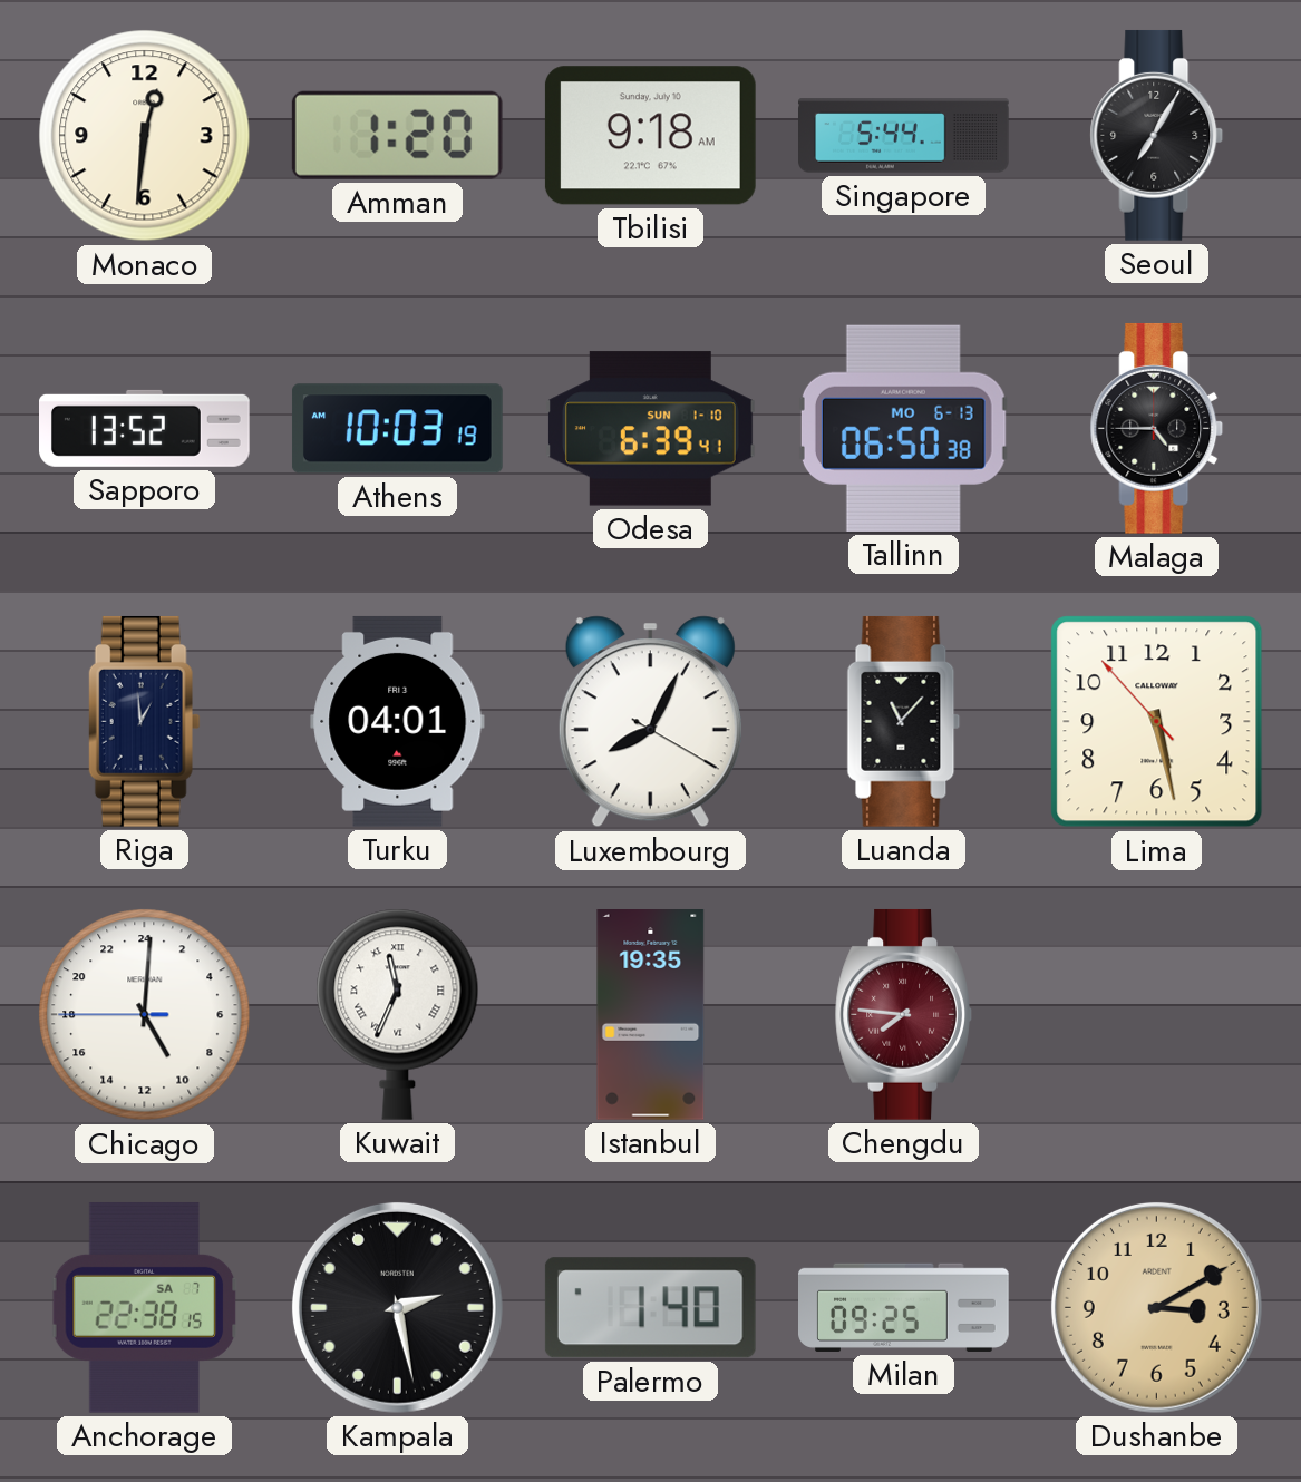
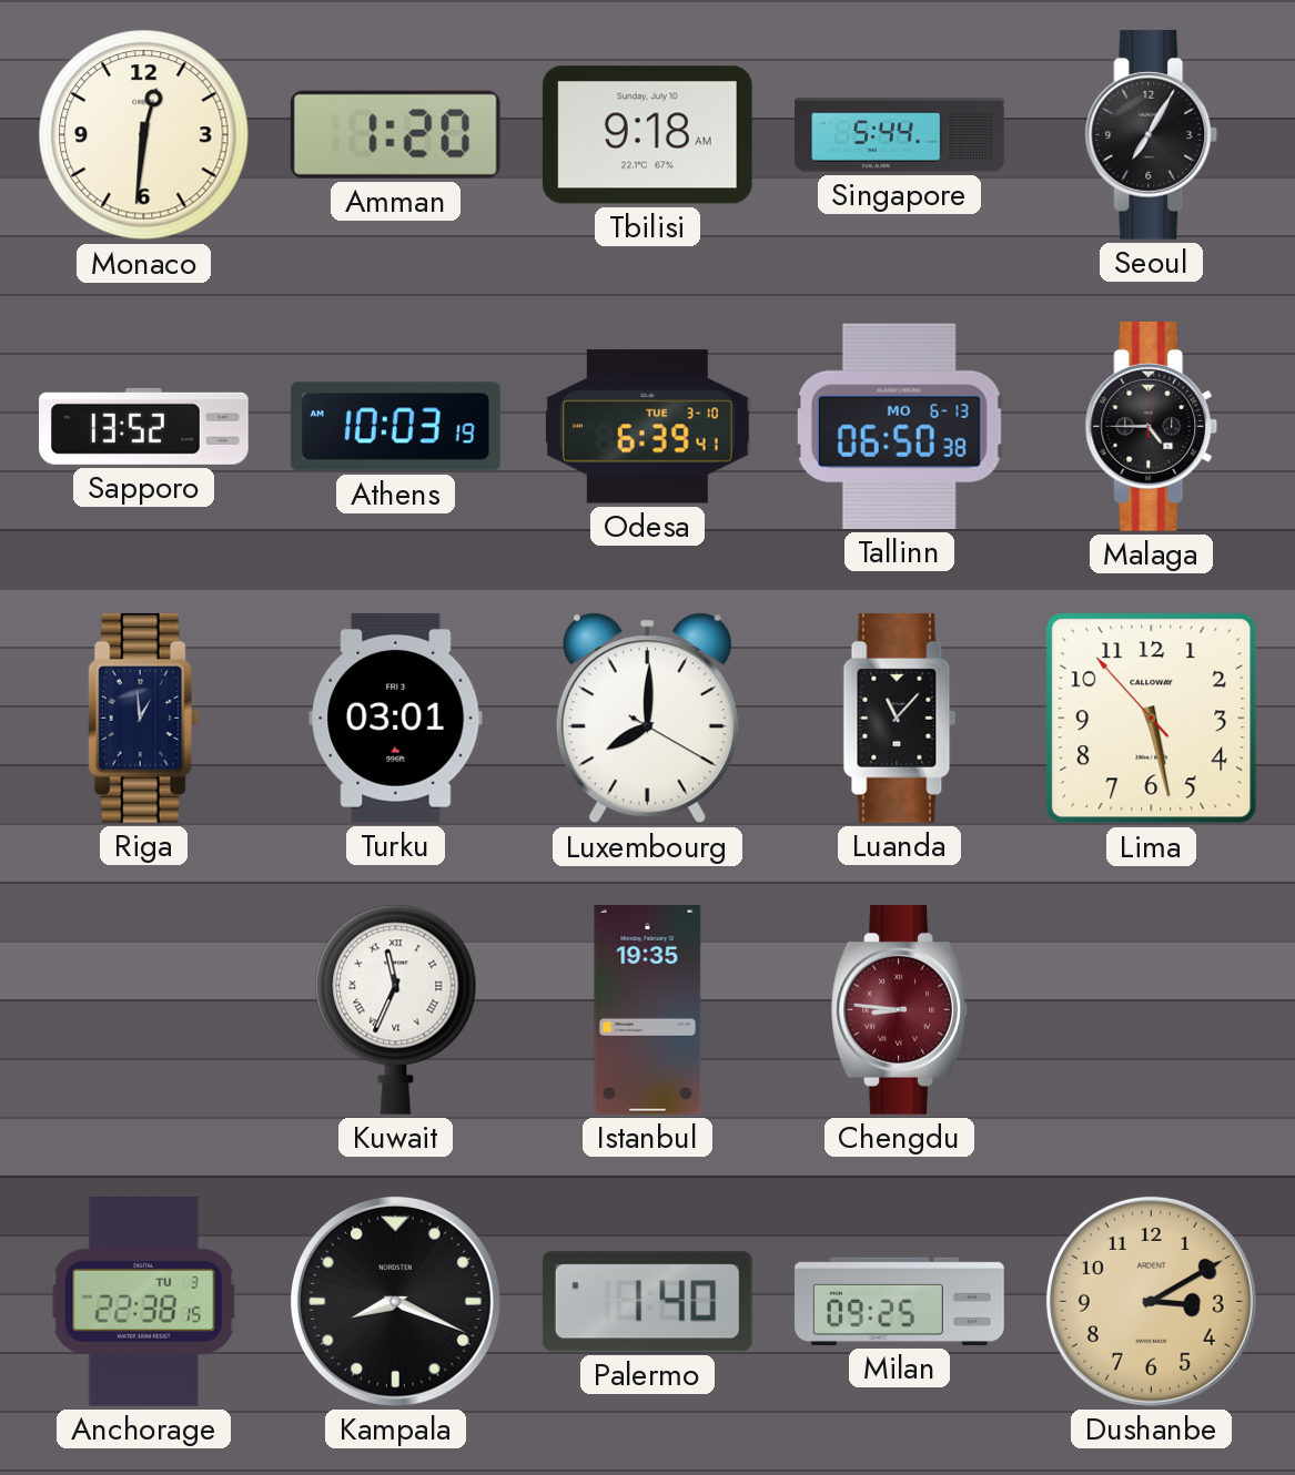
Odesa date: SUN 1-10 -> TUE 3-10
Turku: 04:01 -> 03:01
Luxembourg: 8:04 -> 8:00
Chicago: 10:00 -> none
Chengdu: 7:46 -> 8:46
Anchorage date: SA 7 -> TU 3
Kampala: 2:28 -> 8:19
